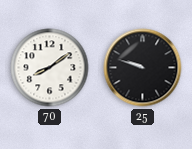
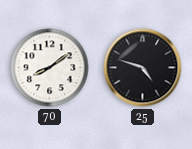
25: 9:48 -> 4:48
